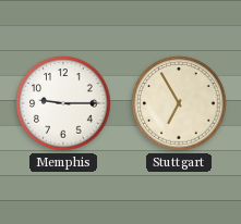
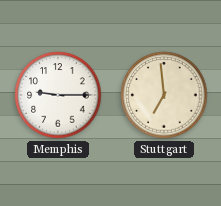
Stuttgart: 6:55 -> 6:59
